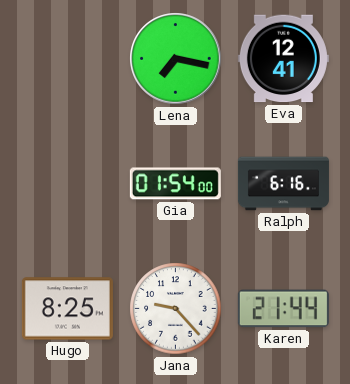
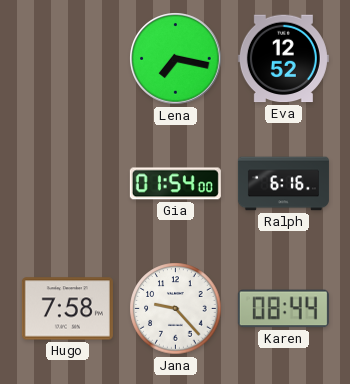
Eva: 12:41 -> 12:52
Hugo: 8:25 -> 7:58
Karen: 21:44 -> 08:44
